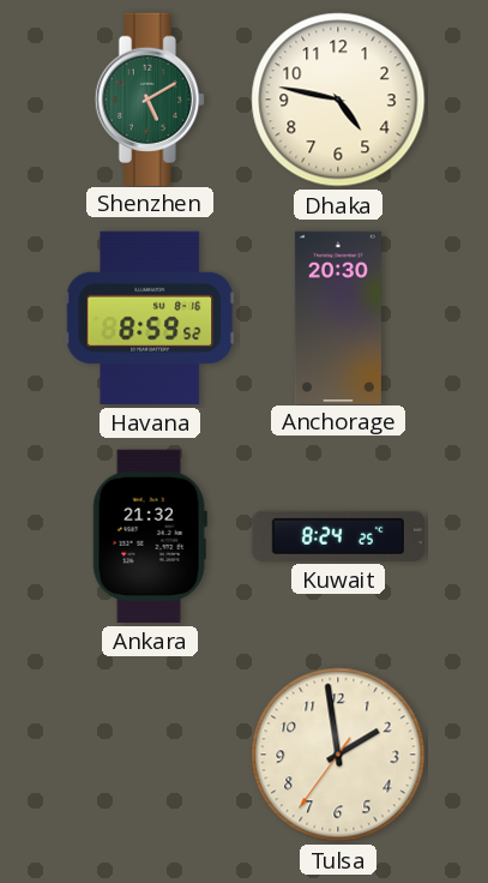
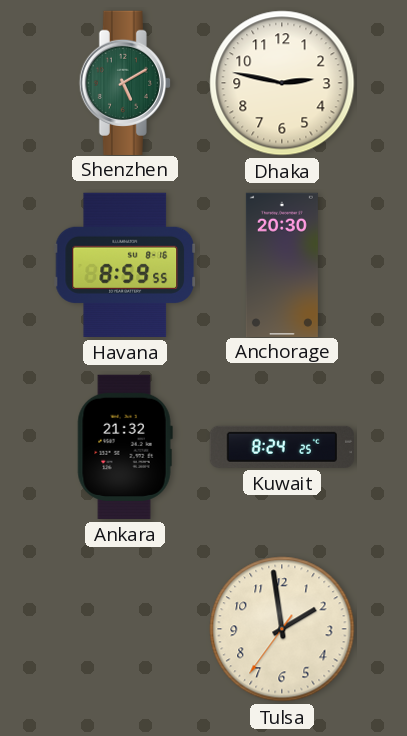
Dhaka: 4:47 -> 2:47
Havana: 8:59:52 -> 8:59:55
